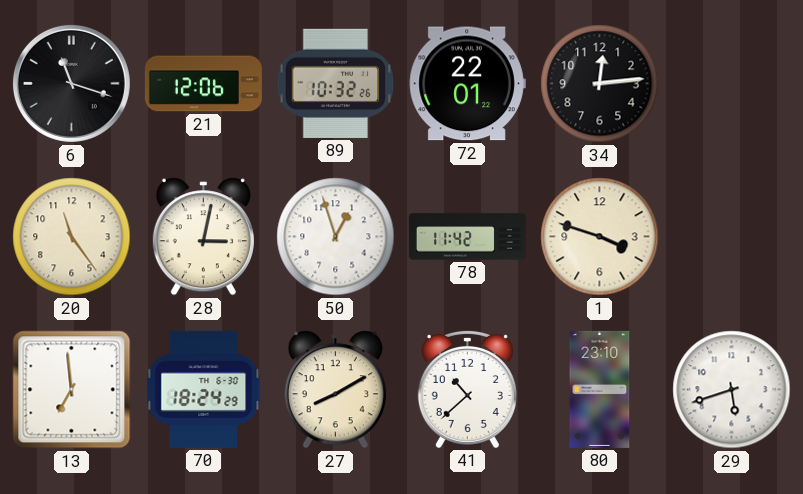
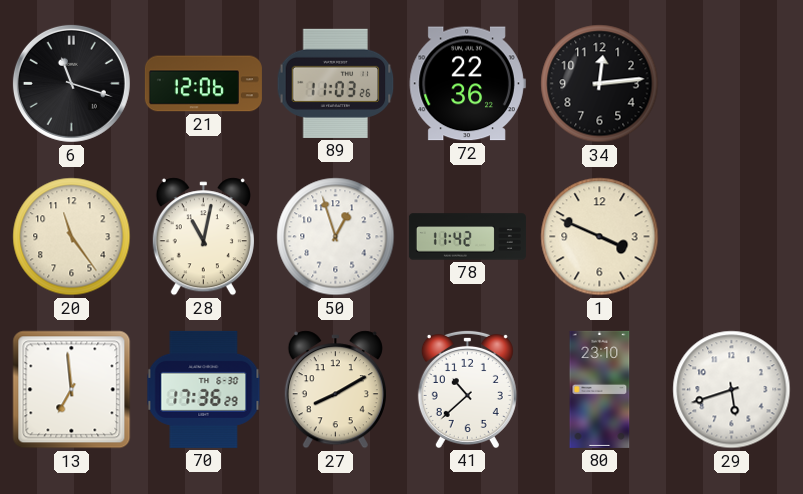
89: 10:32 -> 11:03
72: 22:01 -> 22:36
28: 3:02 -> 11:02
1: 3:48 -> 3:49
70: 18:24 -> 17:36
